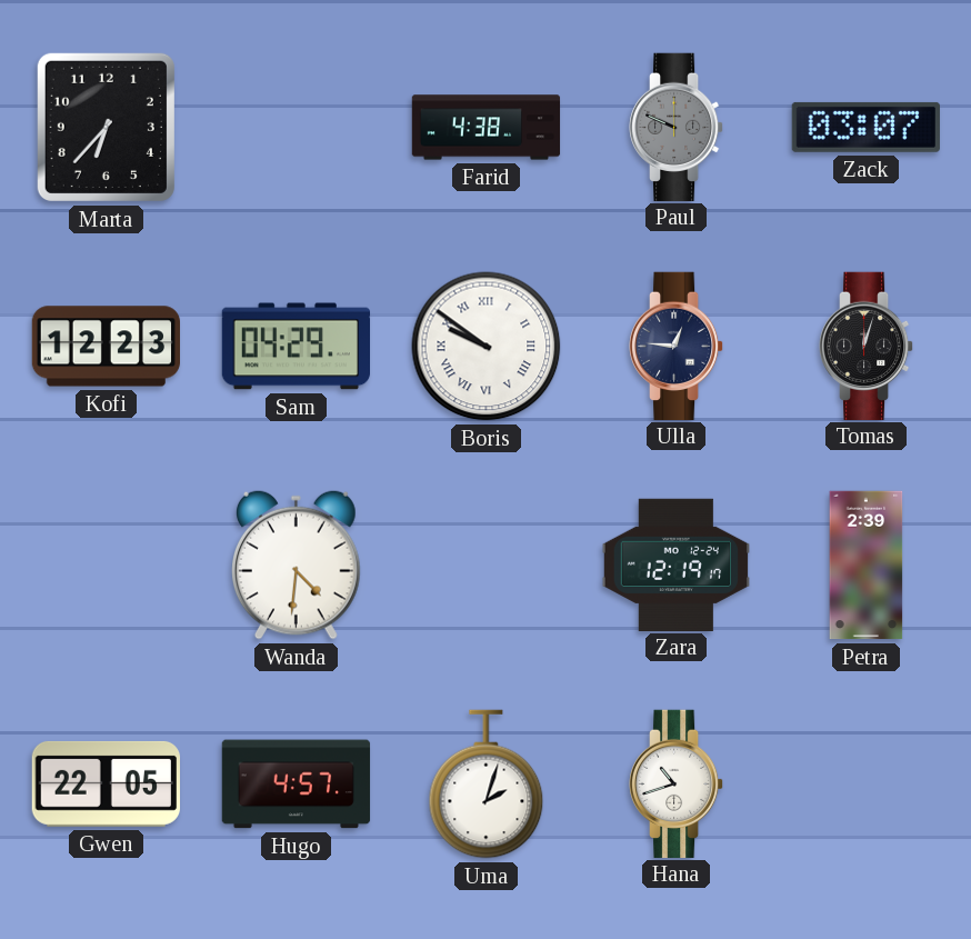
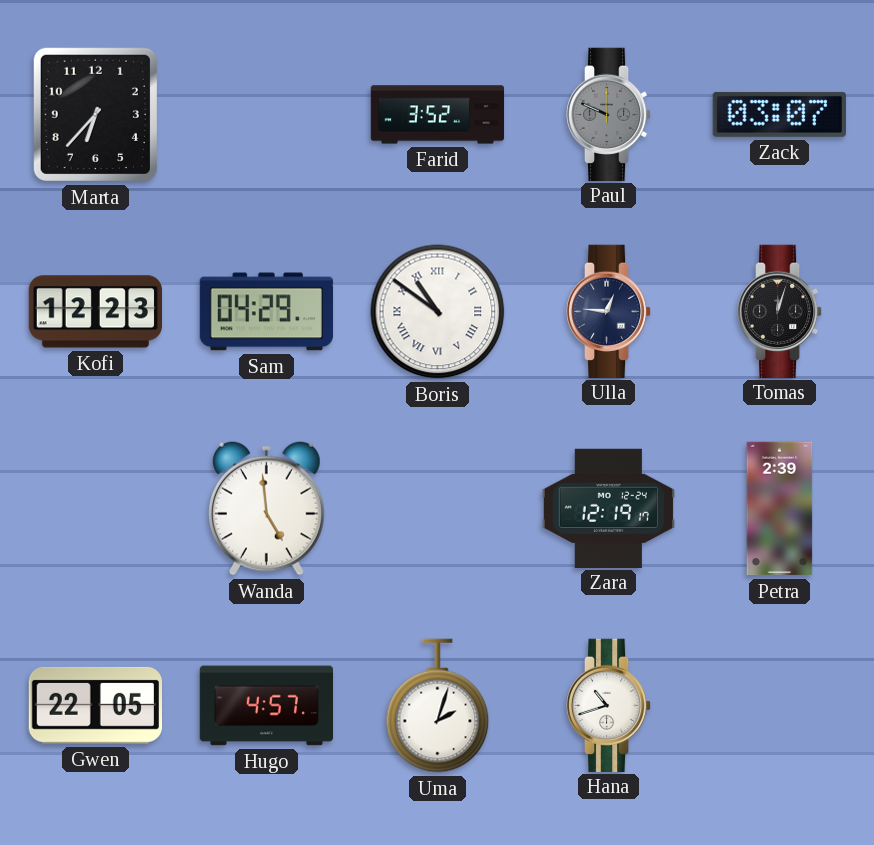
Farid: 4:38 -> 3:52
Boris: 9:51 -> 10:51
Wanda: 4:31 -> 4:59
